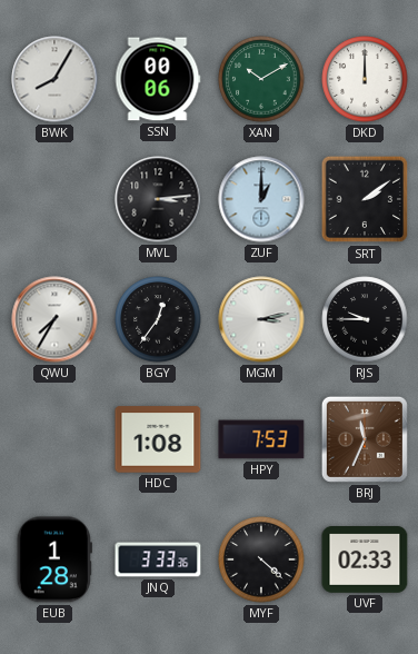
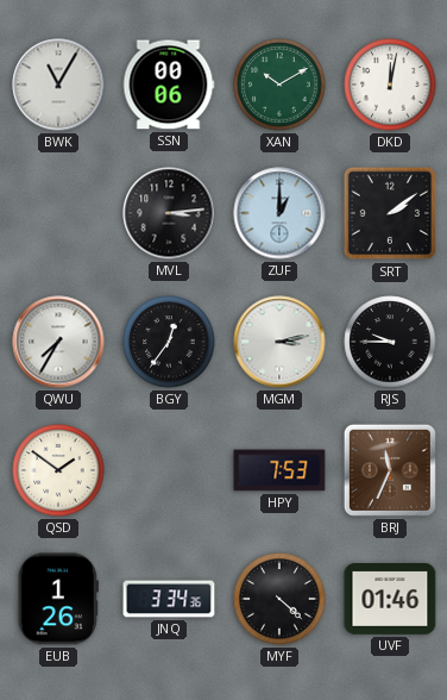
BWK: 8:05 -> 11:05
DKD: 12:00 -> 12:02
QSD: none -> 1:51
HDC: 1:08 -> none
EUB: 1:28 -> 1:26
JNQ: 3:33 -> 3:34
UVF: 02:33 -> 01:46
